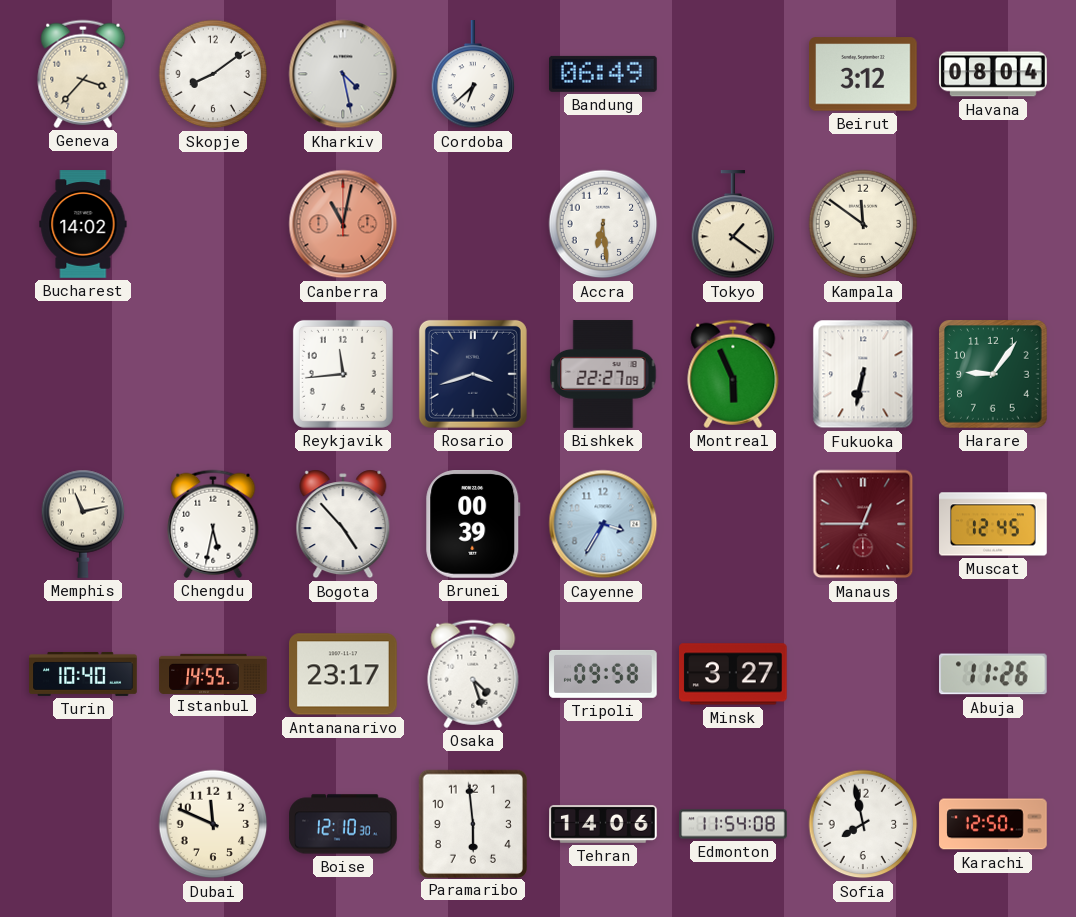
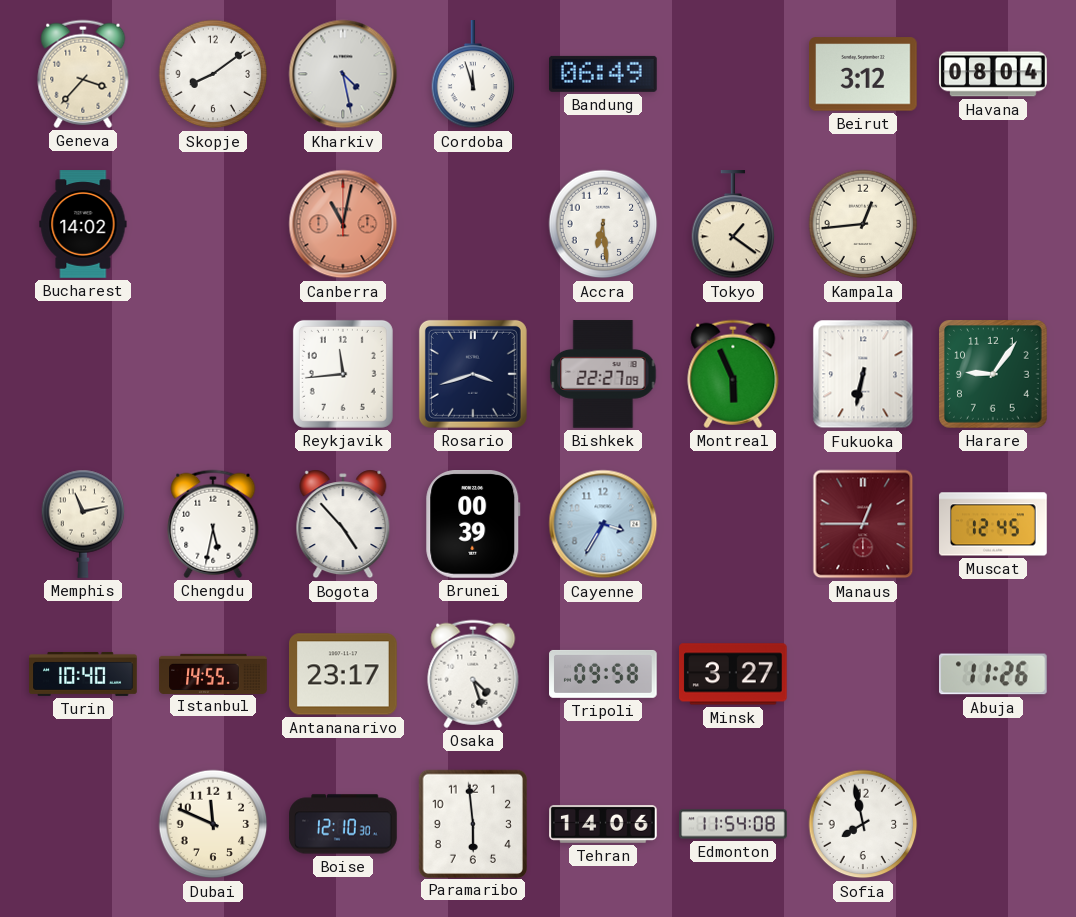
Cordoba: 6:38 -> 11:57
Kampala: 11:51 -> 12:44
Karachi: 12:50 -> none
